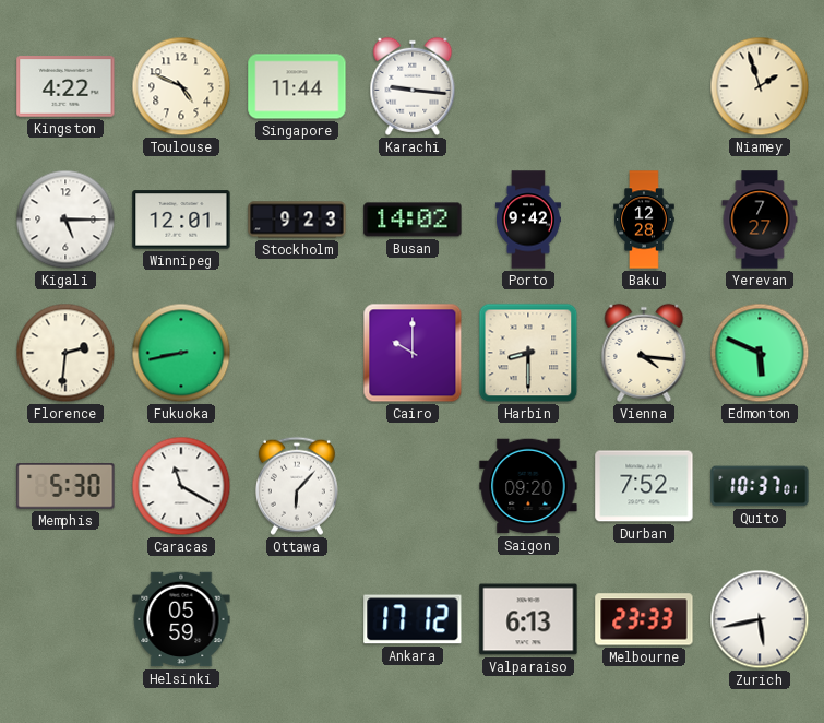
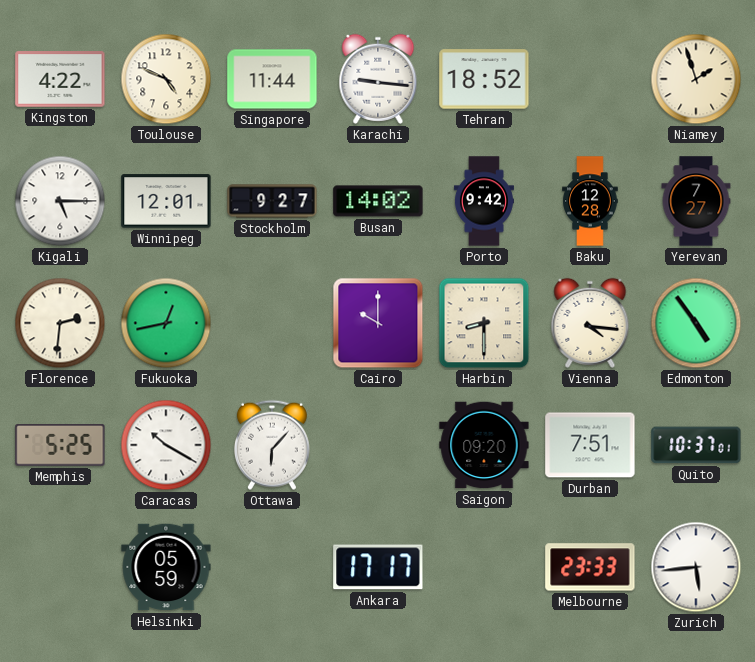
Tehran: none -> 18:52
Stockholm: 9:23 -> 9:27
Fukuoka: 8:43 -> 12:43
Edmonton: 5:49 -> 4:54
Memphis: 5:30 -> 5:25
Caracas: 11:20 -> 10:20
Durban: 7:52 -> 7:51
Ankara: 17:12 -> 17:17
Valparaiso: 6:13 -> none
Zurich: 5:43 -> 5:44
